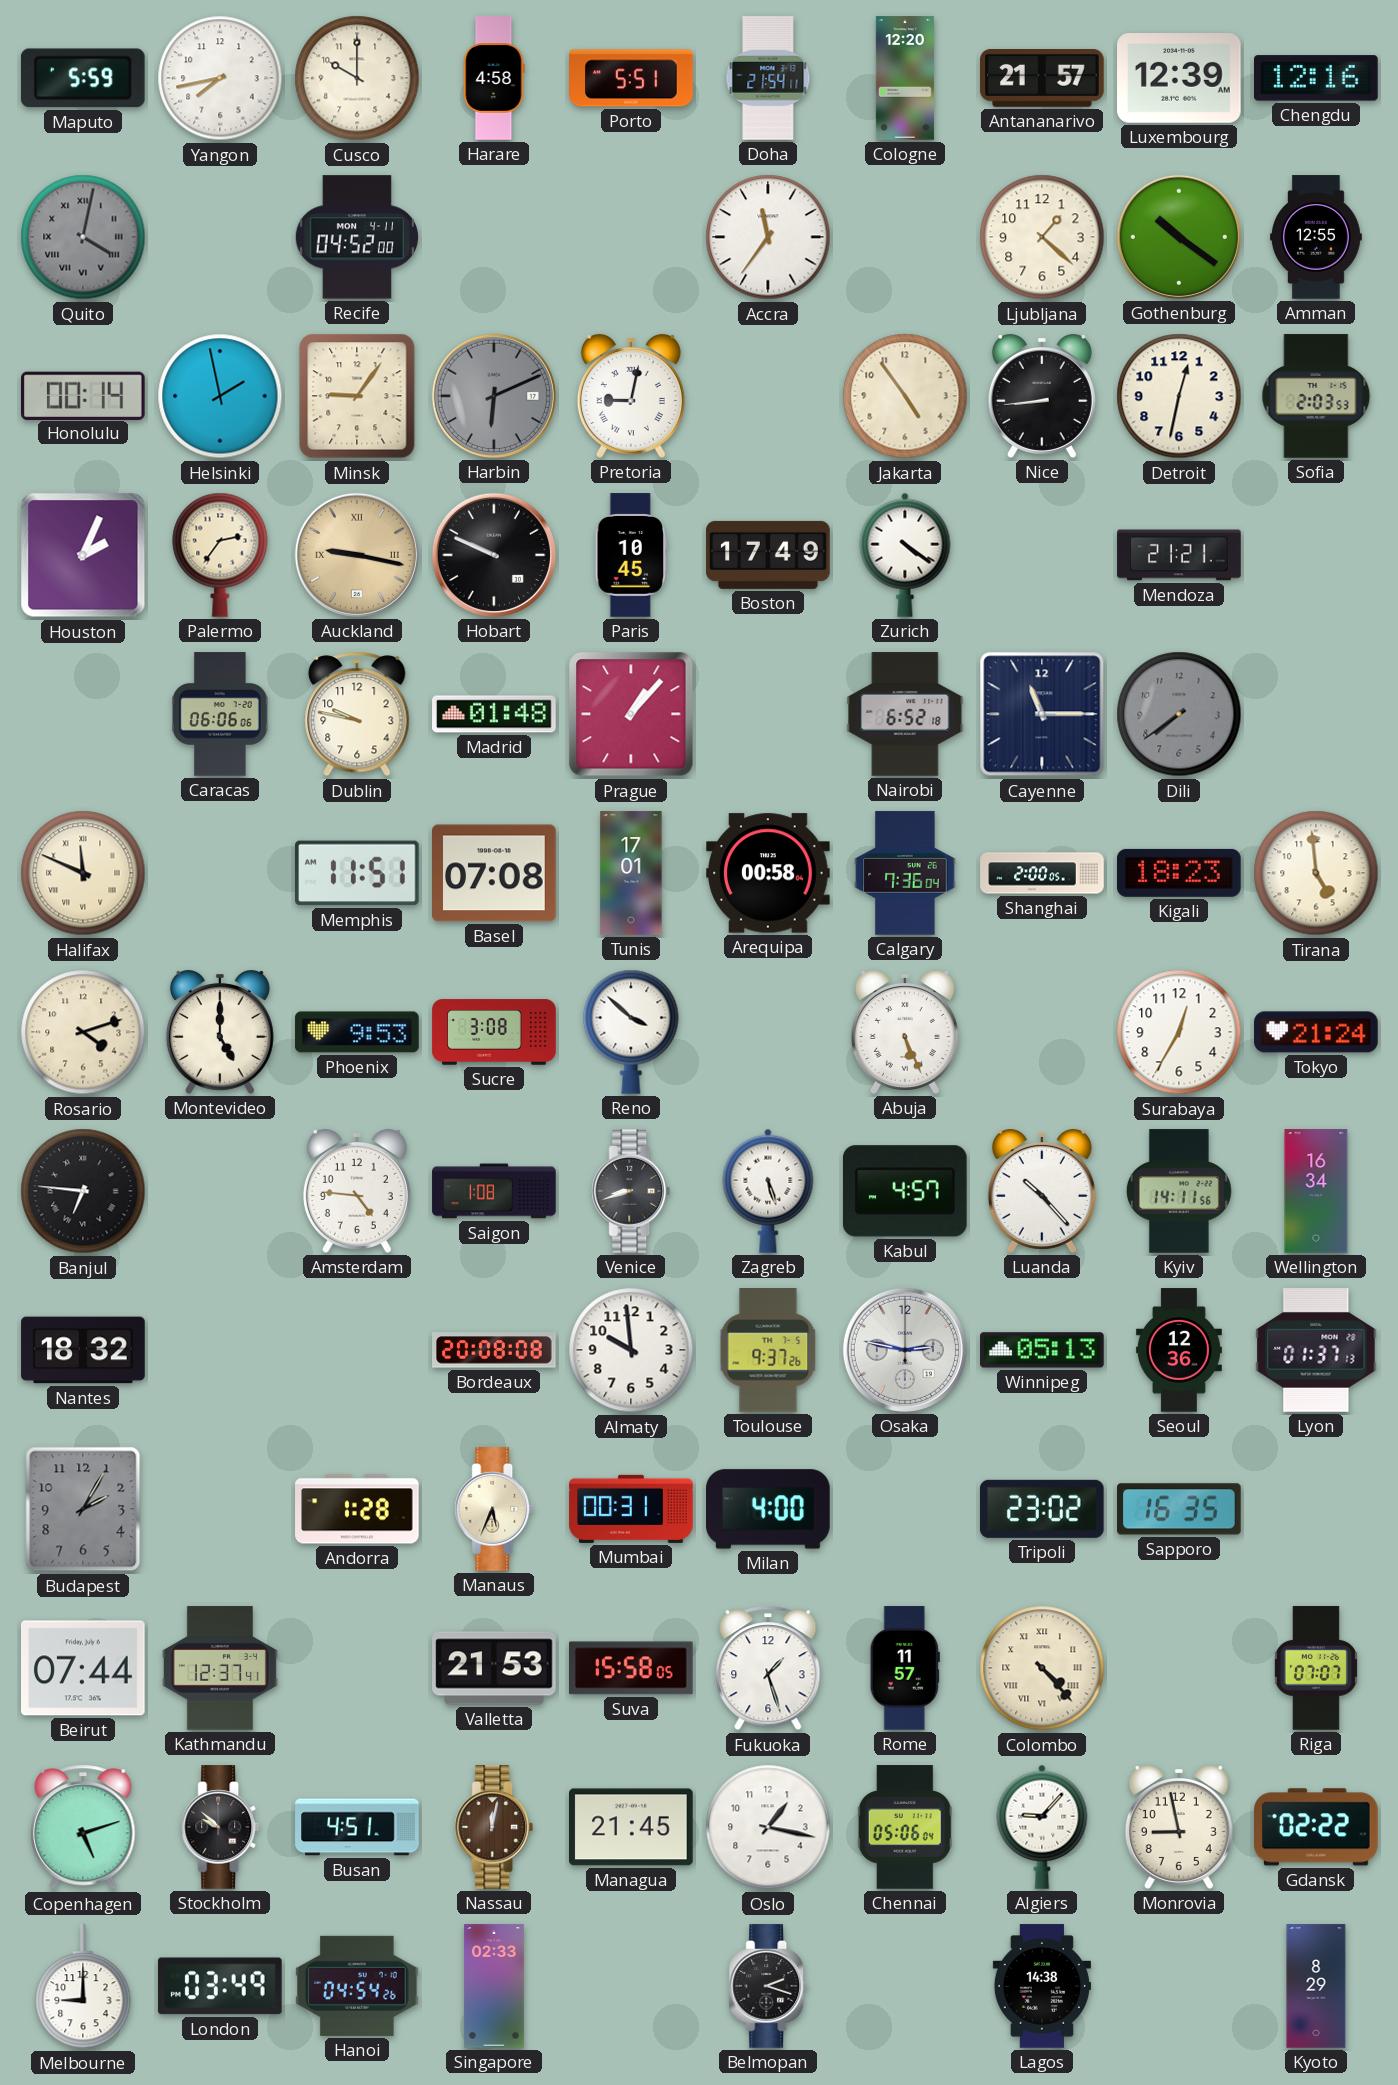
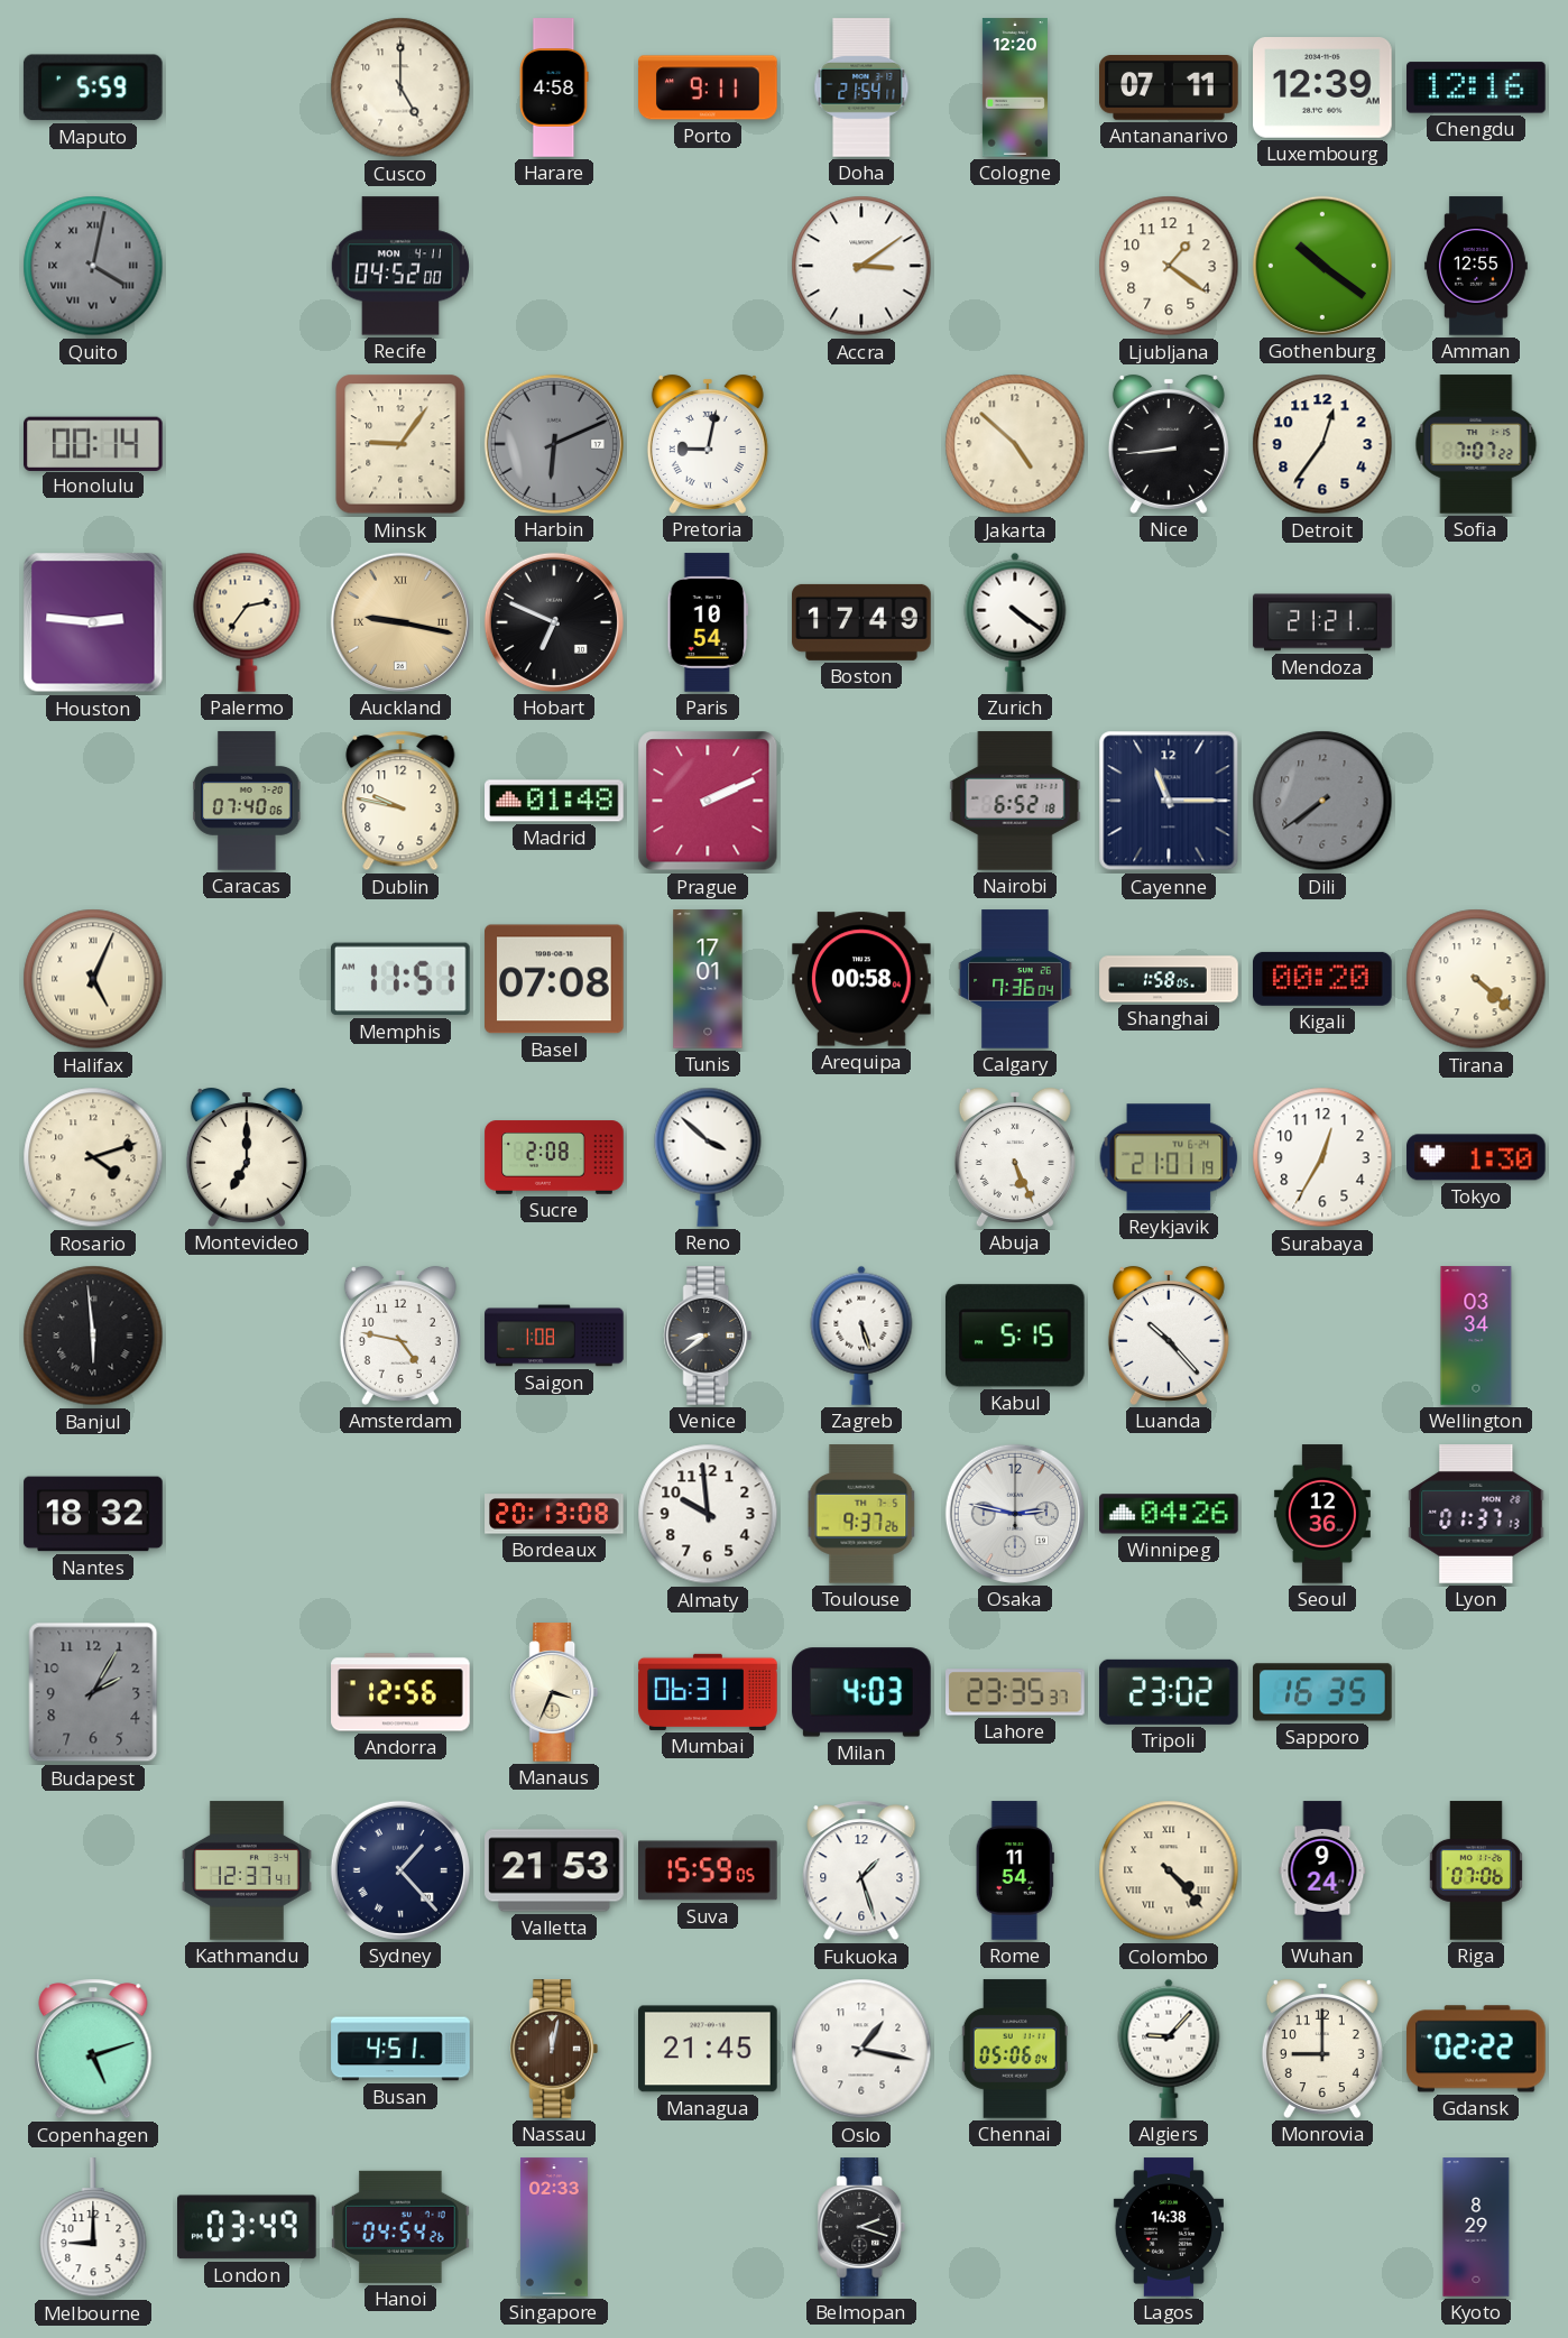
Yangon: 7:43 -> none
Cusco: 10:00 -> 5:00
Porto: 5:51 -> 9:11
Antananarivo: 21:57 -> 07:11
Accra: 11:36 -> 3:09
Ljubljana: 1:22 -> 1:21
Helsinki: 1:58 -> none
Jakarta: 4:54 -> 4:52
Detroit: 12:32 -> 12:36
Sofia: 2:03 -> 7:07
Houston: 2:04 -> 2:46
Hobart: 9:49 -> 6:49
Paris: 10:45 -> 10:54
Caracas: 06:06 -> 07:40
Prague: 1:07 -> 2:11
Halifax: 11:49 -> 5:04
Shanghai: 2:00 -> 1:58
Kigali: 18:23 -> 00:20
Tirana: 4:59 -> 4:22
Montevideo: 5:00 -> 7:00
Phoenix: 9:53 -> none
Sucre: 3:08 -> 2:08
Reykjavik: none -> 21:01
Tokyo: 21:24 -> 1:30
Banjul: 6:46 -> 5:59
Amsterdam: 4:46 -> 4:47
Venice: 8:42 -> 8:39
Kabul: 4:57 -> 5:15
Kyiv: 14:11 -> none
Wellington: 16:34 -> 03:34
Bordeaux: 20:08 -> 20:13
Winnipeg: 05:13 -> 04:26
Andorra: 1:28 -> 12:56
Manaus: 5:34 -> 3:34
Mumbai: 00:31 -> 06:31
Milan: 4:00 -> 4:03
Lahore: none -> 23:35
Beirut: 07:44 -> none
Sydney: none -> 1:23
Suva: 15:58 -> 15:59
Rome: 11:57 -> 11:54
Wuhan: none -> 9:24
Riga: 07:07 -> 07:06
Stockholm: 9:52 -> none
Monrovia: 8:58 -> 9:00
